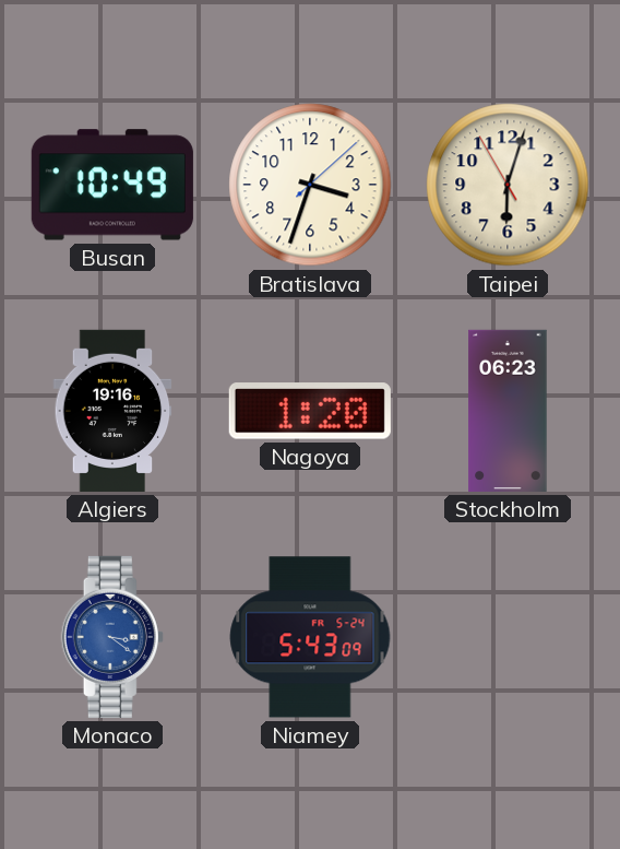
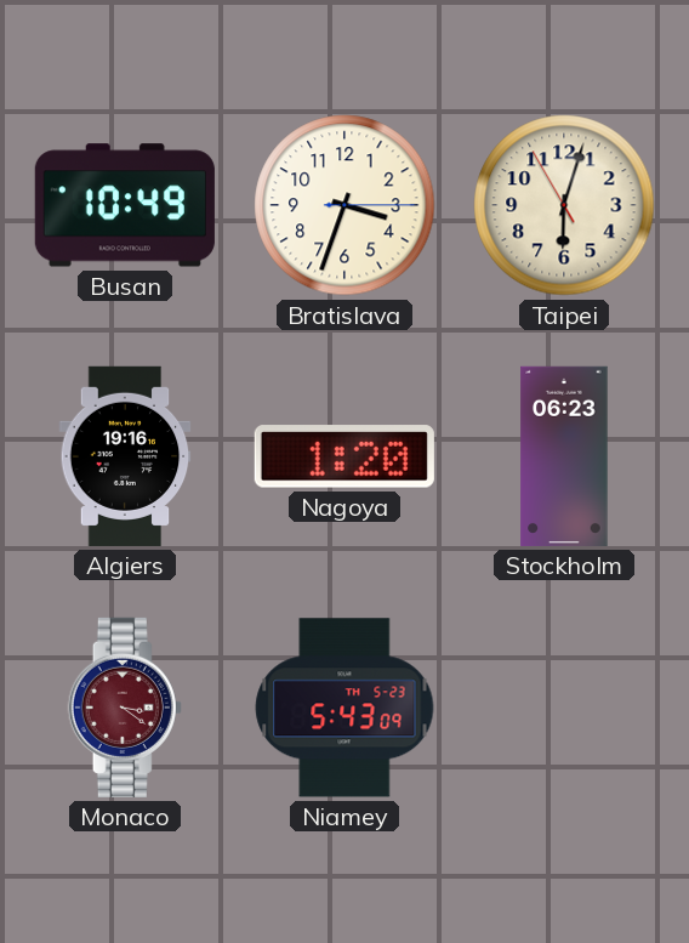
Bratislava: 3:33:08 -> 3:33:15
Monaco dial: blue -> burgundy
Niamey date: FR 5-24 -> TH 5-23
